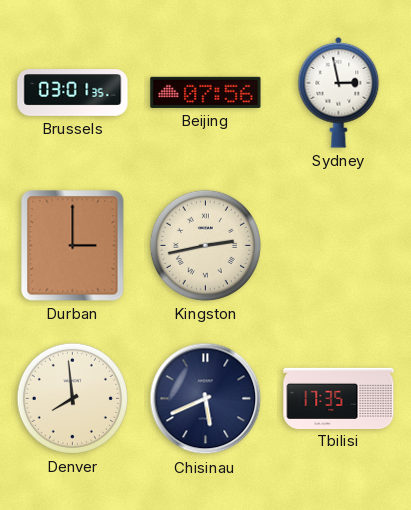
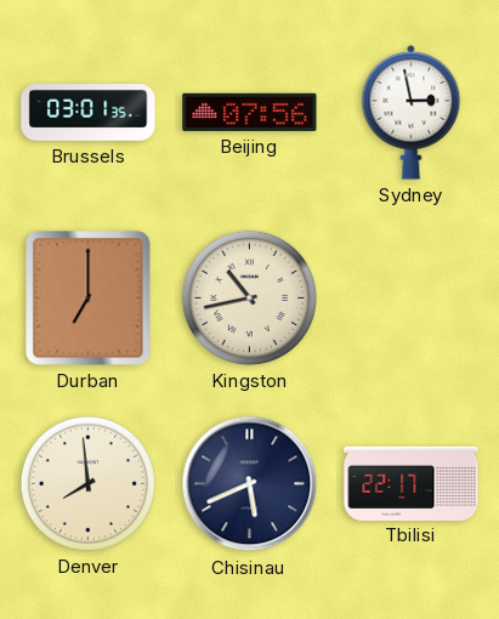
Durban: 3:00 -> 7:00
Kingston: 2:43 -> 10:43
Tbilisi: 17:35 -> 22:17
